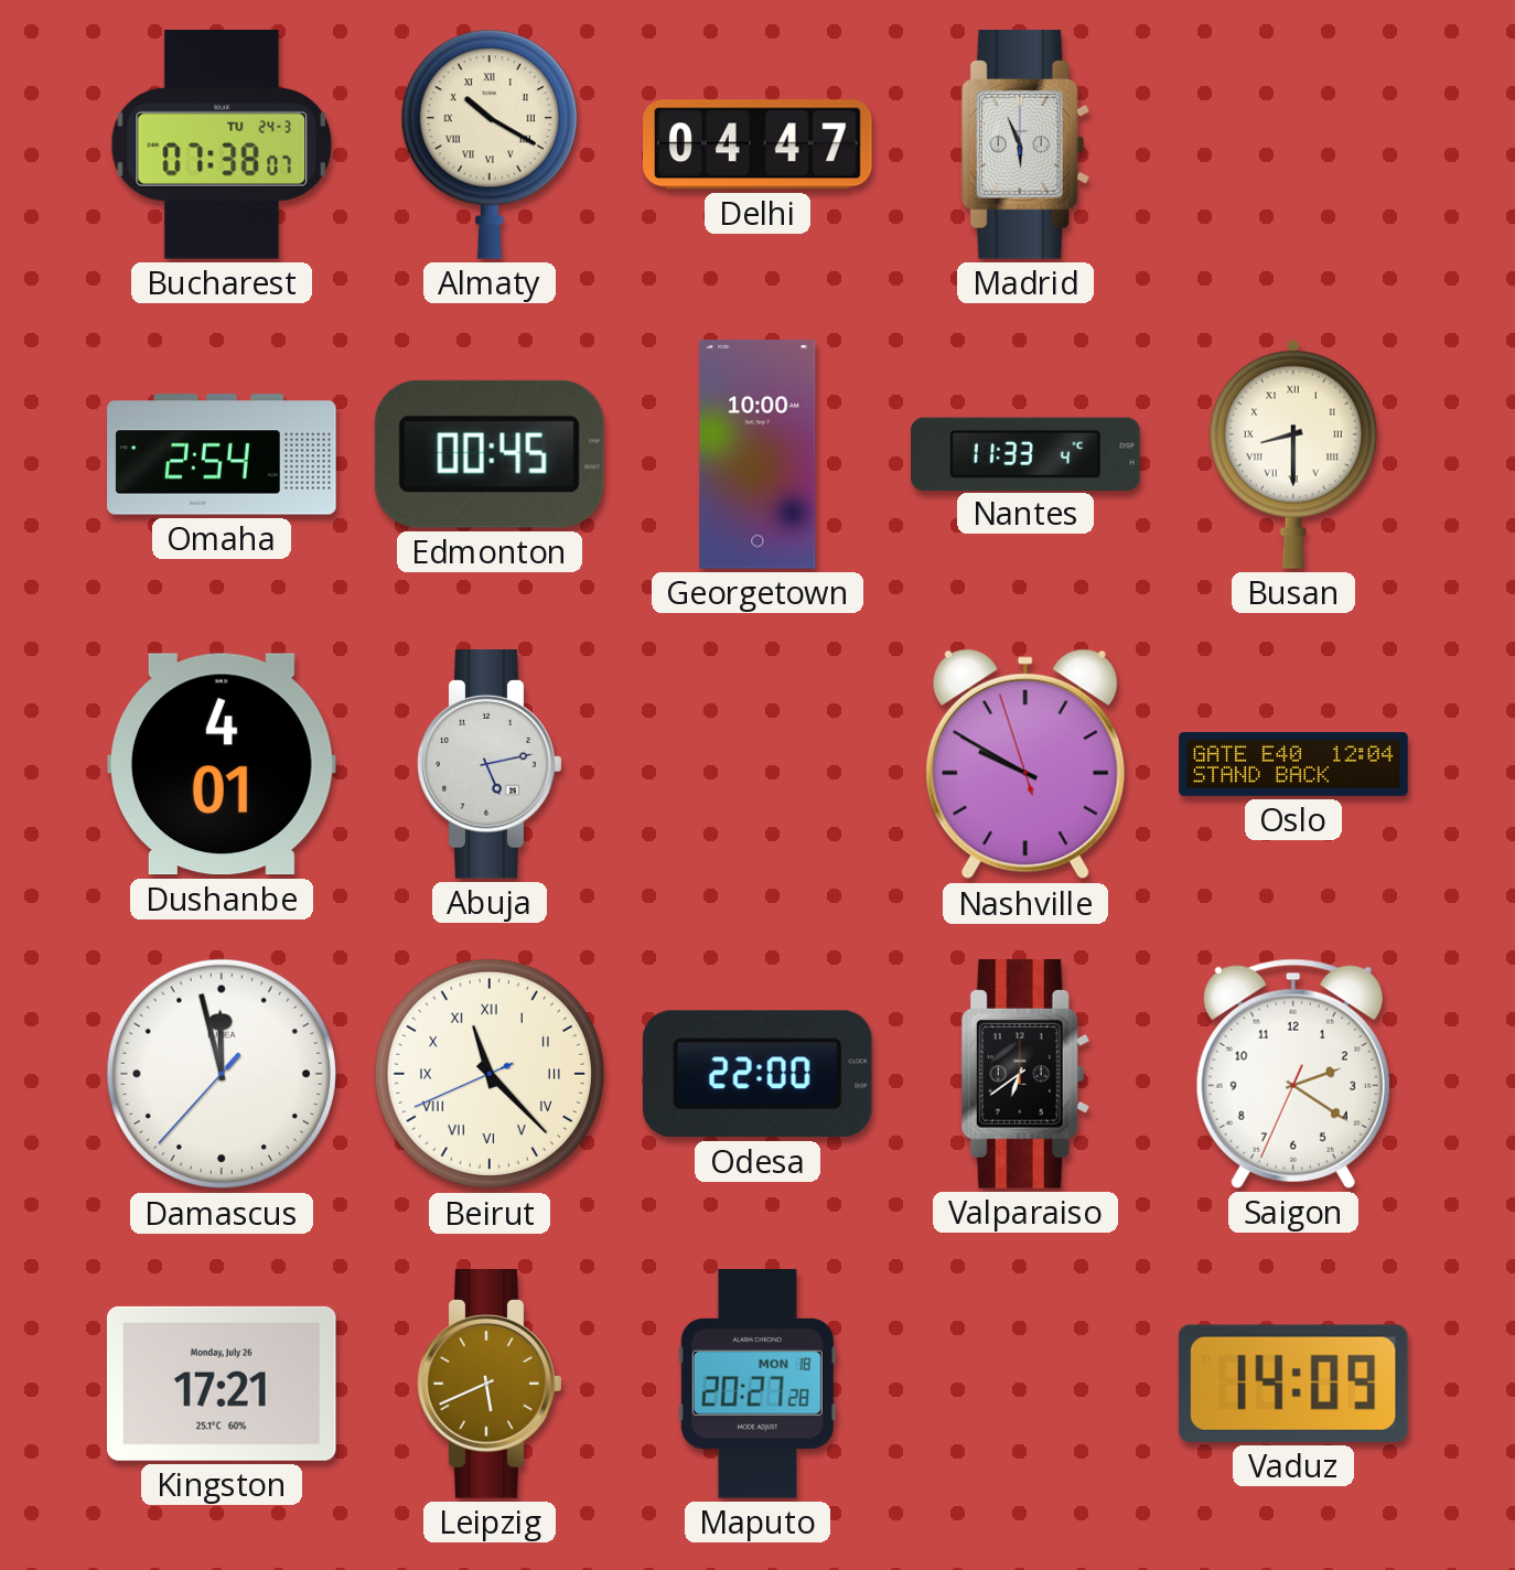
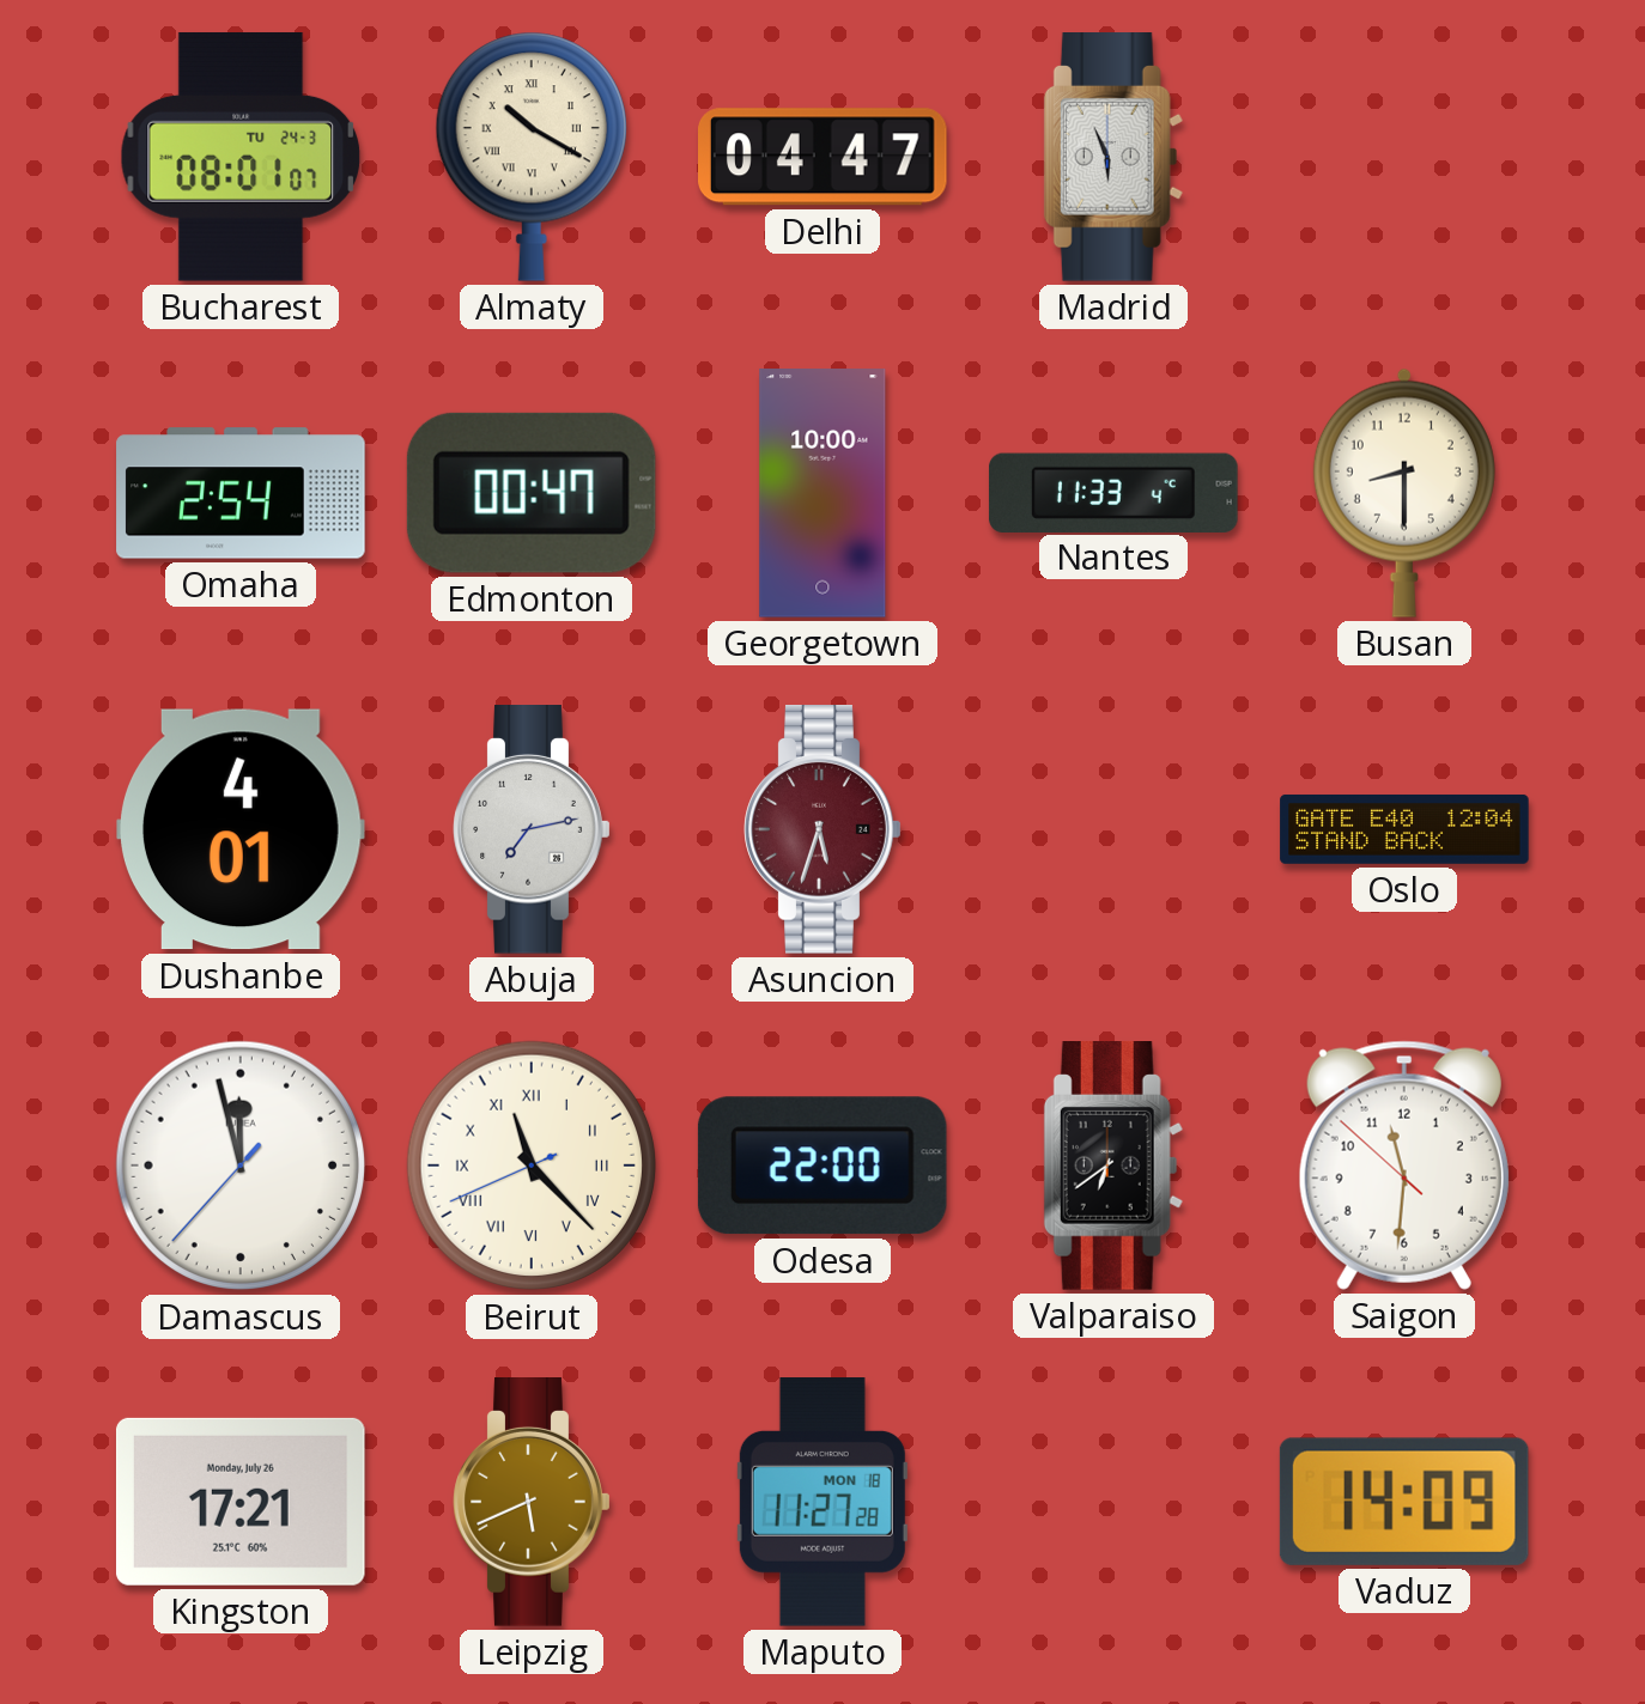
Bucharest: 07:38 -> 08:01
Edmonton: 00:45 -> 00:47
Busan numerals: Roman -> Arabic
Abuja: 5:13 -> 7:13
Asuncion: none -> 5:33
Nashville: 9:49 -> none
Saigon: 2:20 -> 11:30
Maputo: 20:27 -> 11:27
